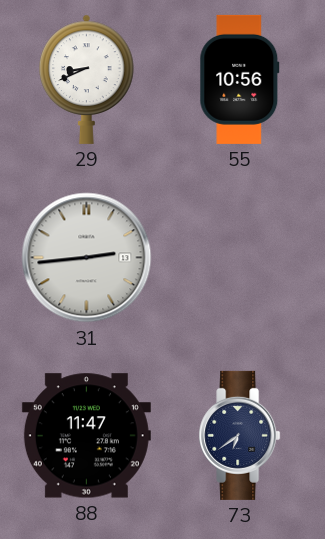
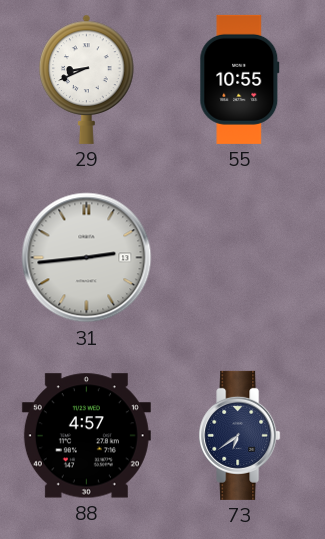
55: 10:56 -> 10:55
88: 11:47 -> 4:57
